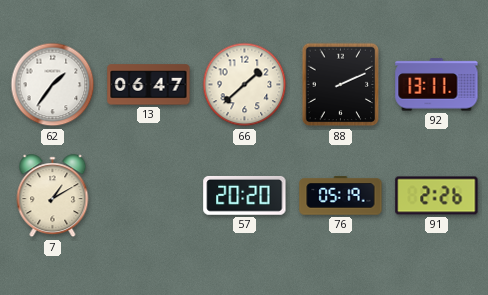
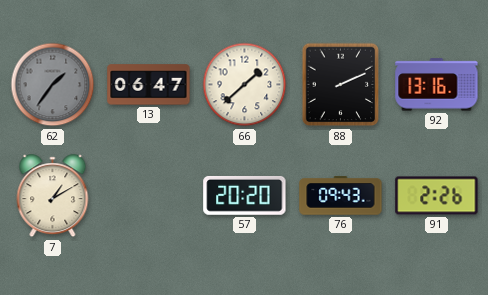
62 dial: white -> grey
92: 13:11 -> 13:16
76: 05:19 -> 09:43
